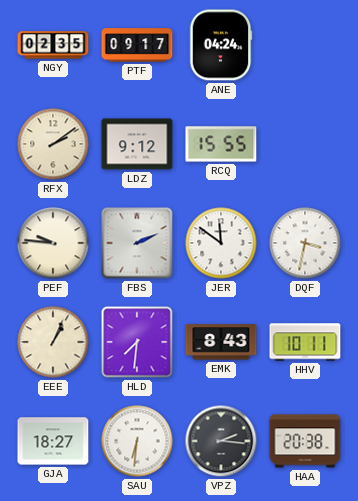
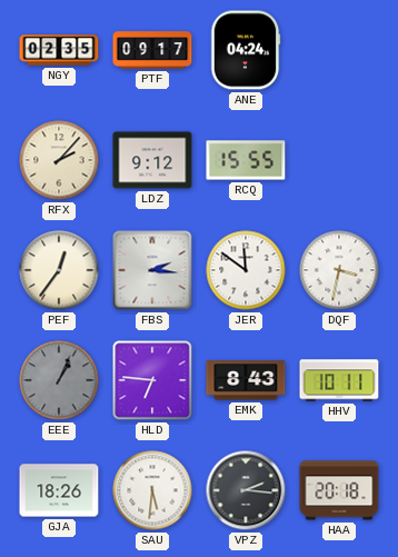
RFX: 2:09 -> 2:07
PEF: 9:46 -> 12:36
FBS: 2:11 -> 2:16
EEE dial: cream -> grey
HLD: 7:31 -> 6:46
GJA: 18:27 -> 18:26
SAU: 6:31 -> 5:31
HAA: 20:38 -> 20:18
